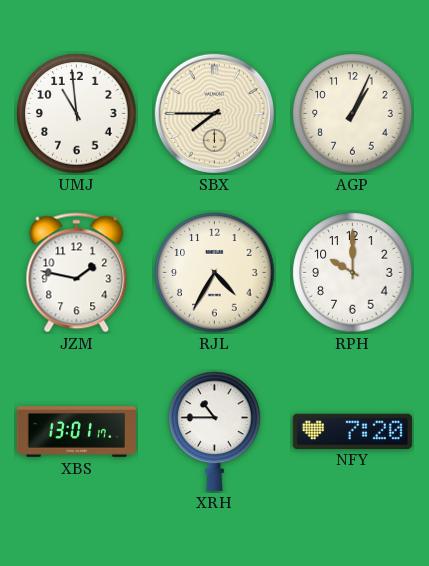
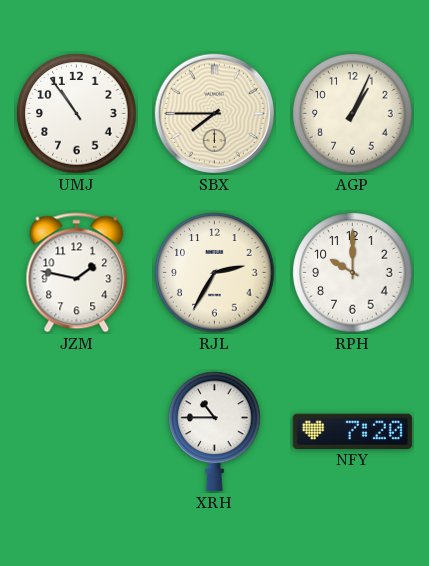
UMJ: 10:59 -> 10:54
RJL: 4:35 -> 2:35
XBS: 13:01 -> none
